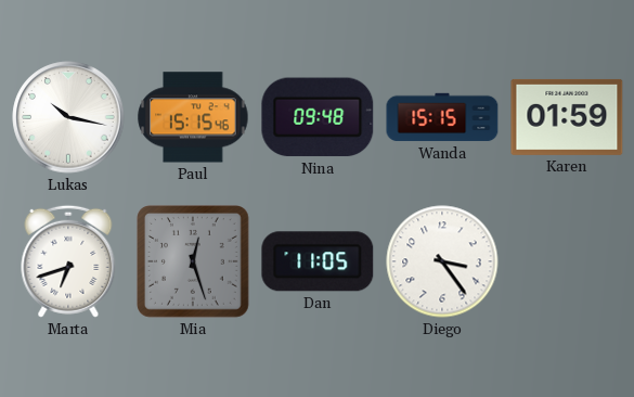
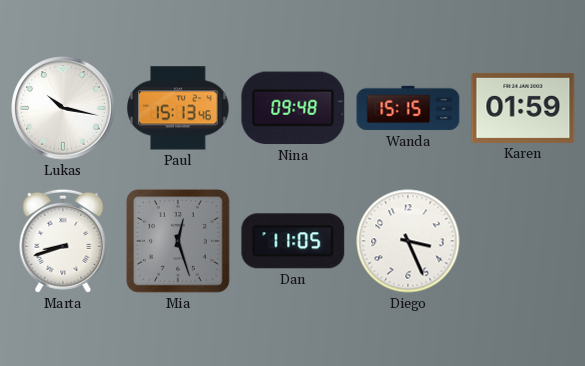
Paul: 15:15 -> 15:13
Marta: 6:42 -> 8:42
Diego: 3:24 -> 3:26
